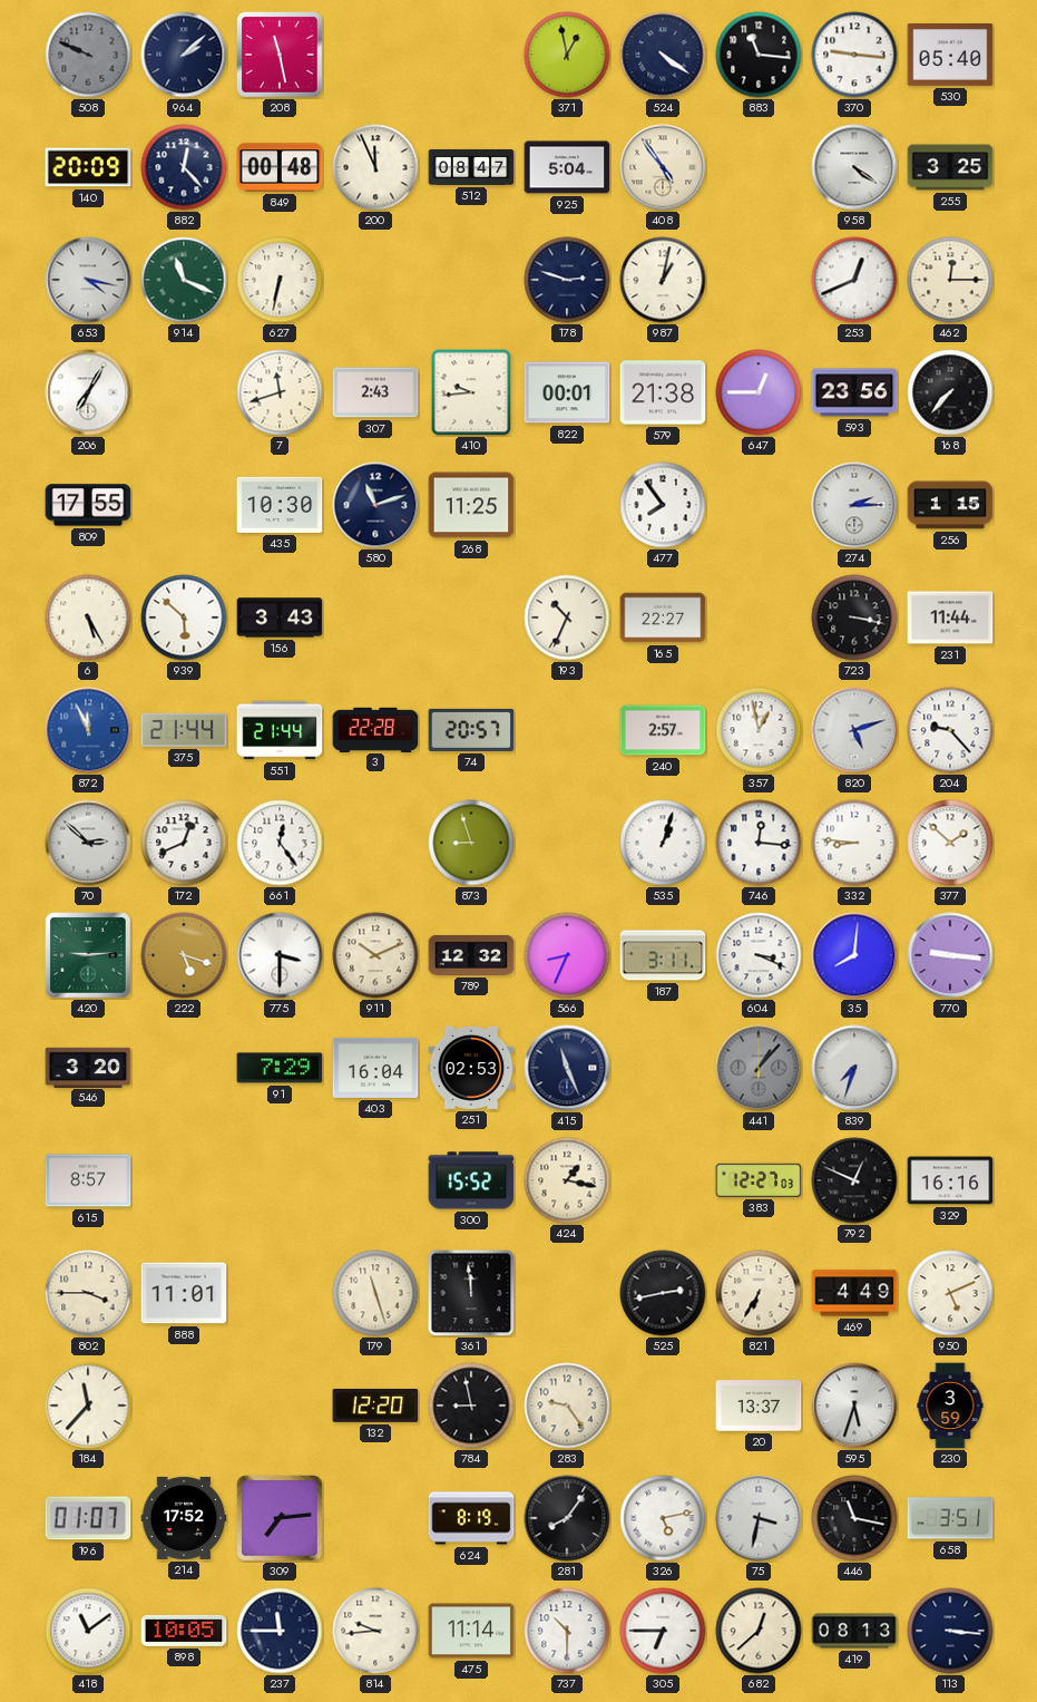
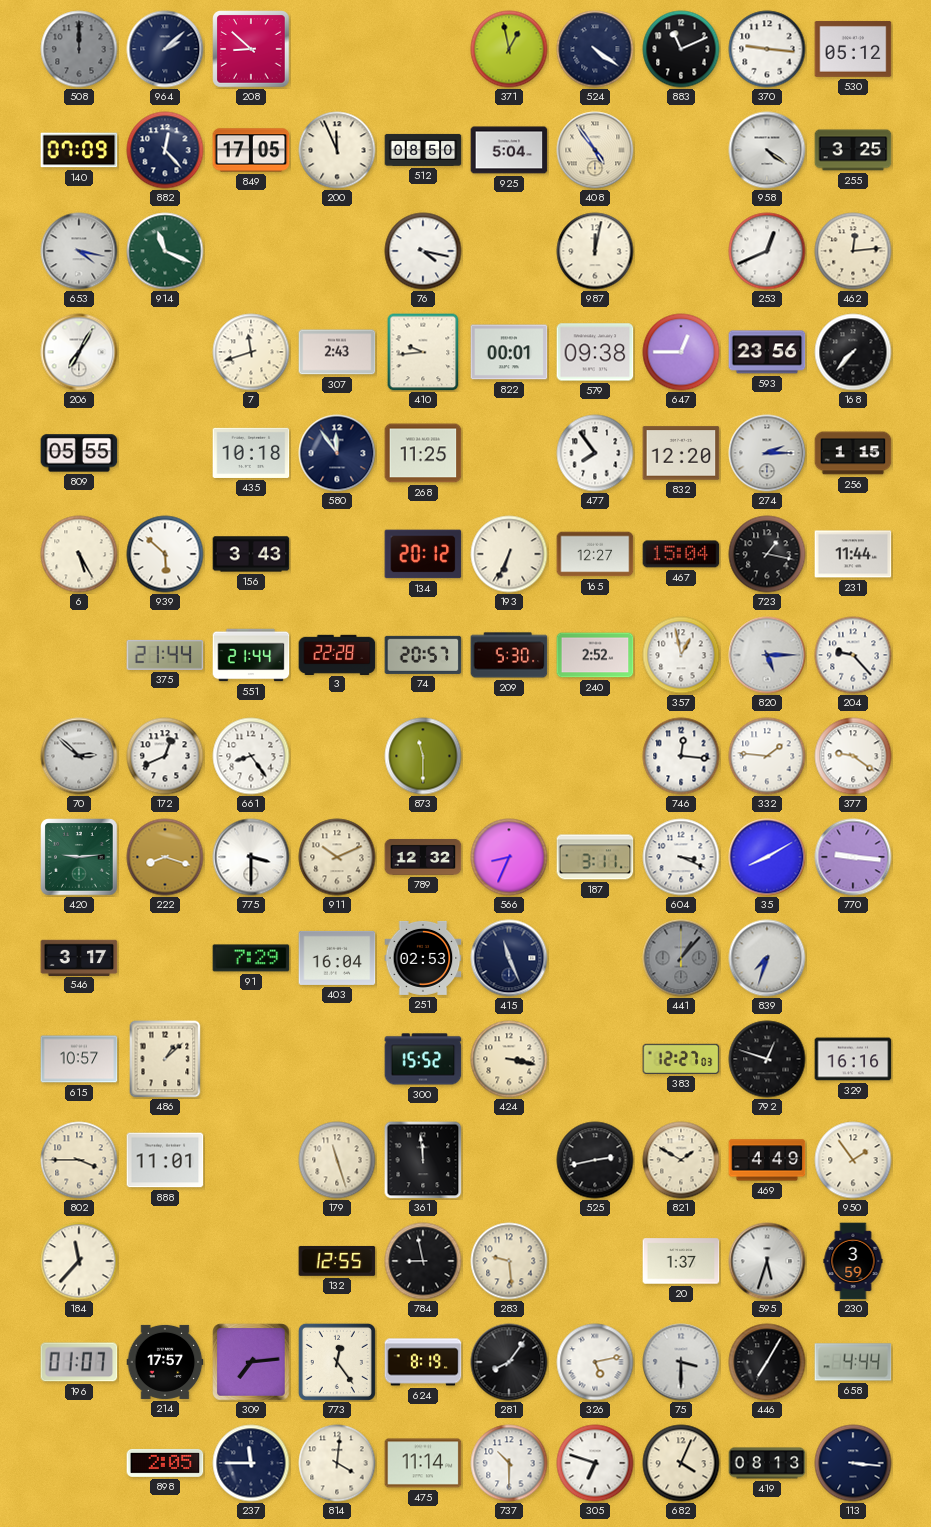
508: 9:49 -> 12:00
208: 11:28 -> 8:52
883: 11:16 -> 11:11
530: 05:40 -> 05:12
140: 20:09 -> 07:09
849: 00:48 -> 17:05
512: 08:47 -> 08:50
627: 6:32 -> none
76: none -> 4:17
178: 2:48 -> none
987: 1:02 -> 12:02
462: 12:15 -> 12:14
579: 21:38 -> 09:38
809: 17:55 -> 05:55
435: 10:30 -> 10:18
580: 11:12 -> 11:54
832: none -> 12:20
134: none -> 20:12
193: 10:34 -> 6:34
165: 22:27 -> 12:27
467: none -> 15:04
723: 3:17 -> 1:17
872: 11:56 -> none
209: none -> 5:30
240: 2:57 -> 2:52
820: 5:12 -> 5:15
661: 12:24 -> 8:24
873: 8:57 -> 11:30
535: 1:03 -> none
332: 8:46 -> 1:46
377: 1:52 -> 9:21
222: 5:18 -> 8:18
35: 8:01 -> 8:10
546: 3:20 -> 3:17
615: 8:57 -> 10:57
486: none -> 1:08
424: 1:17 -> 3:17
792: 12:49 -> 12:48
821: 6:35 -> 1:50
950: 5:11 -> 1:54
132: 12:20 -> 12:55
283: 9:24 -> 9:29
20: 13:37 -> 1:37
214: 17:52 -> 17:57
773: none -> 12:24
75: 3:32 -> 3:30
446: 11:17 -> 7:05
658: 3:51 -> 4:44
418: 11:09 -> none
898: 10:05 -> 2:05
814: 9:44 -> 4:01
305: 6:45 -> 6:48
682: 12:38 -> 4:04
